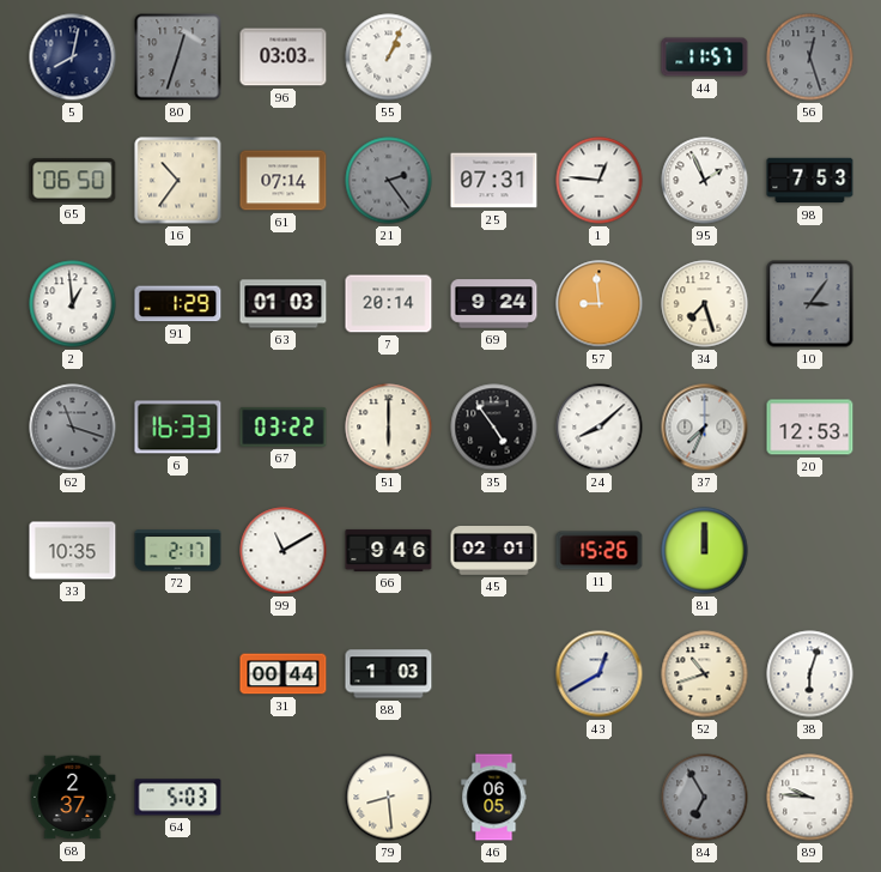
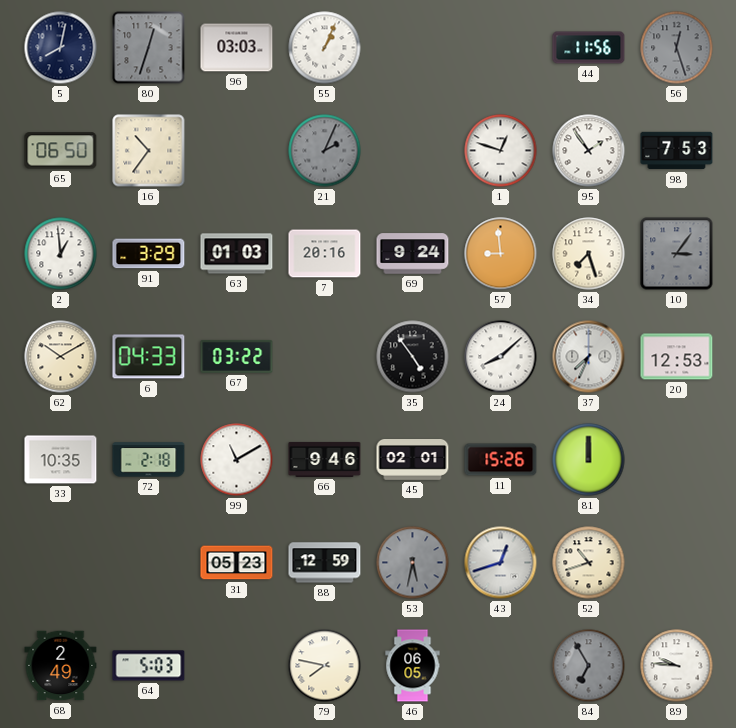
44: 11:57 -> 11:56
61: 07:14 -> none
21: 2:24 -> 2:04
25: 07:31 -> none
1: 12:46 -> 12:48
95: 1:56 -> 1:54
91: 1:29 -> 3:29
7: 20:14 -> 20:16
62: 11:18 -> 10:10
62 dial: grey -> cream
6: 16:33 -> 04:33
51: 6:00 -> none
72: 2:17 -> 2:18
31: 00:44 -> 05:23
88: 1:03 -> 12:59
53: none -> 5:32
43: 12:40 -> 12:42
38: 6:03 -> none
68: 2:37 -> 2:49
79: 8:29 -> 7:47
